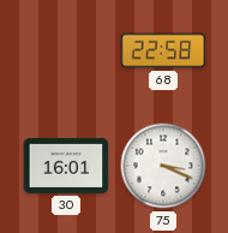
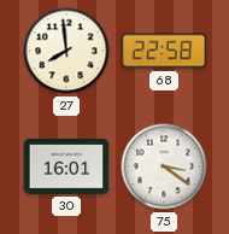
27: none -> 7:59
75: 3:19 -> 3:21
